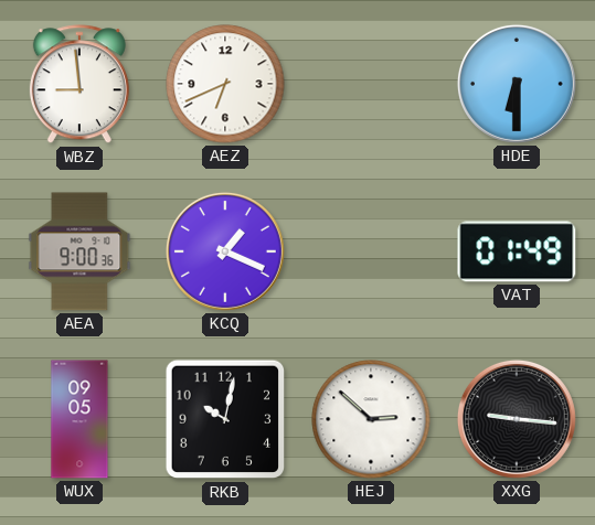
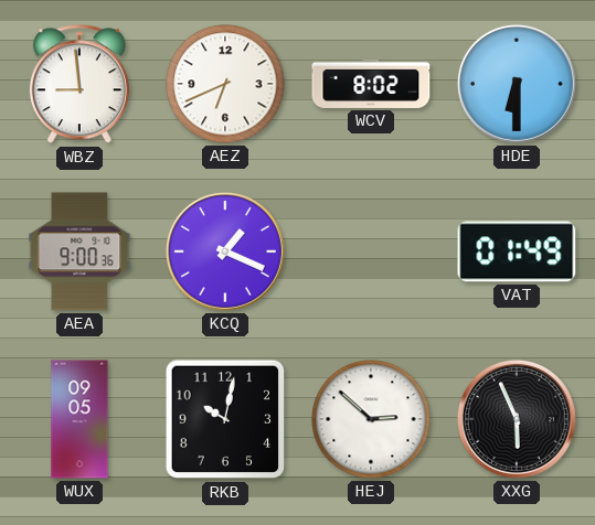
WCV: none -> 8:02
XXG: 9:16 -> 5:56
